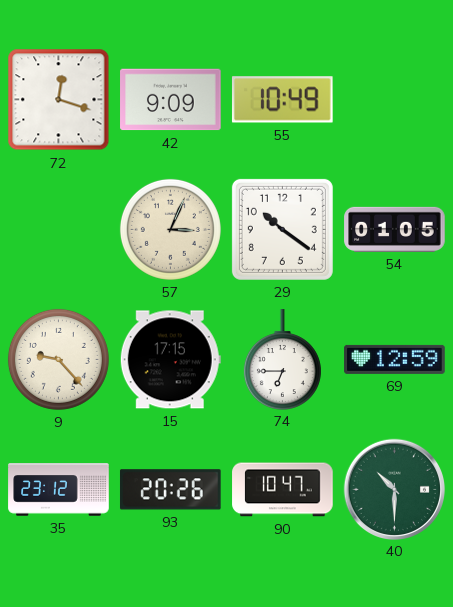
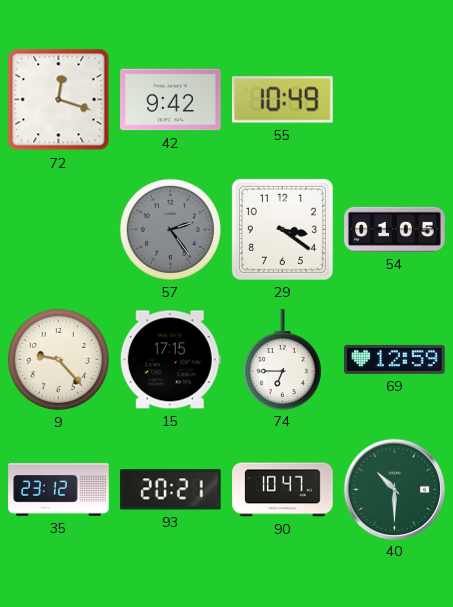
42: 9:09 -> 9:42
57: 3:04 -> 2:24
57 dial: cream -> grey
29: 10:21 -> 3:21
93: 20:26 -> 20:21
